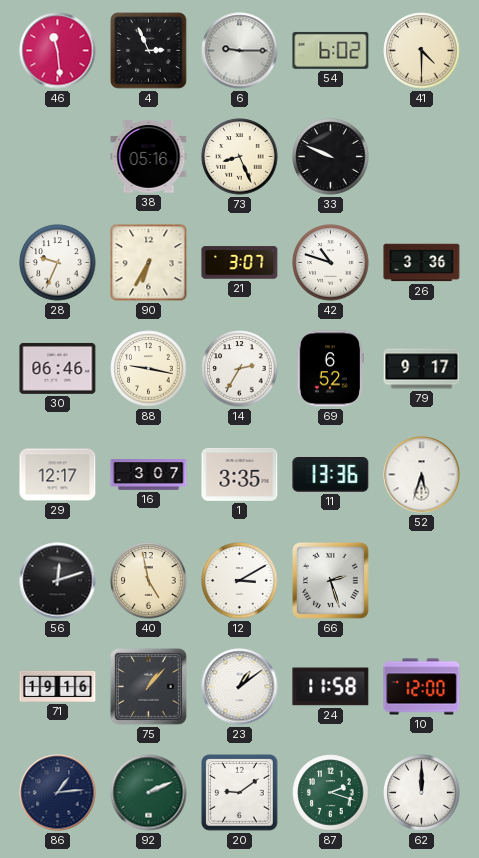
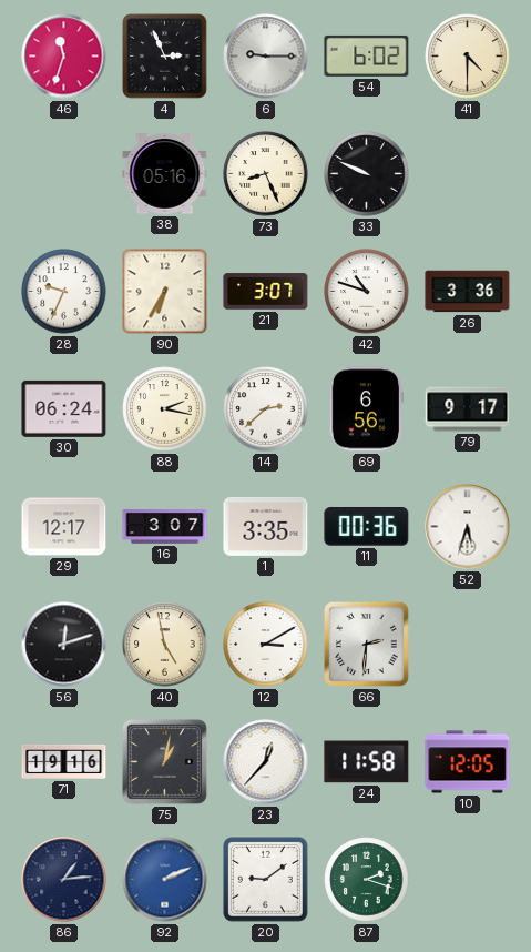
46: 11:29 -> 11:33
30: 06:46 -> 06:24
88: 9:17 -> 2:17
14: 2:35 -> 2:38
69: 6:52 -> 6:56
11: 13:36 -> 00:36
66: 2:27 -> 2:31
75: 1:07 -> 1:02
23: 1:09 -> 12:37
10: 12:00 -> 12:05
92 dial: green -> blue
62: 12:00 -> none
